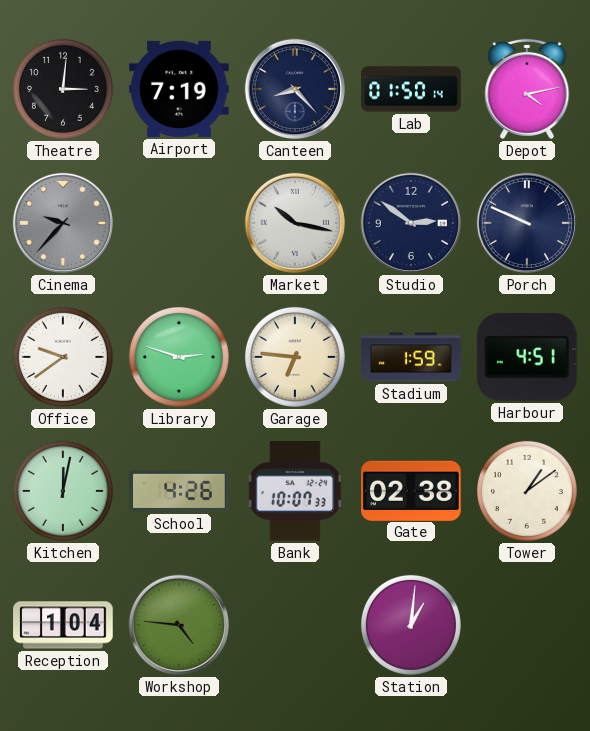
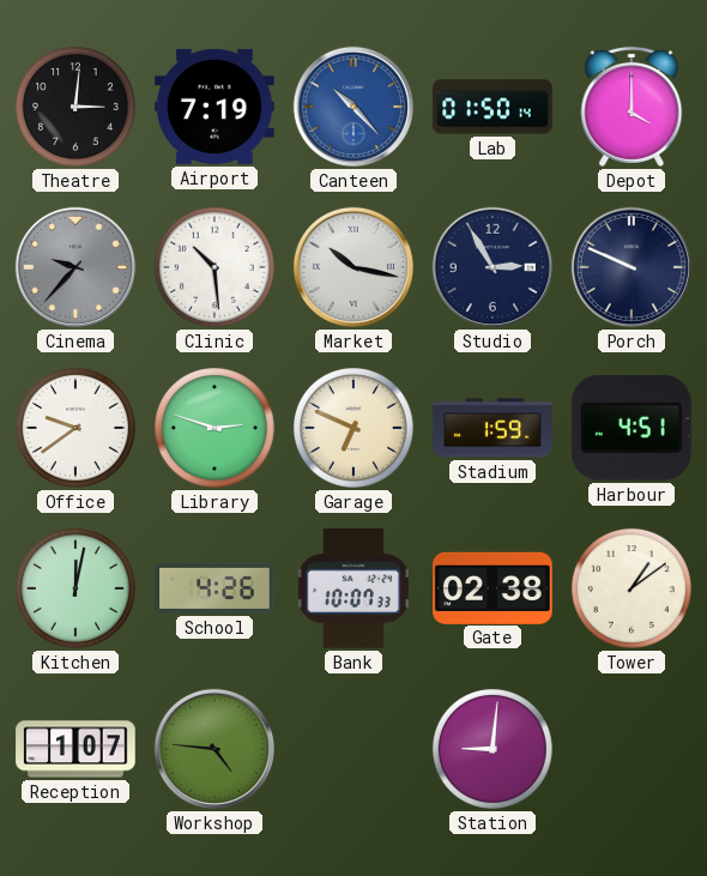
Canteen: 8:23 -> 10:23
Canteen dial: navy -> blue
Depot: 4:13 -> 4:00
Clinic: none -> 10:29
Studio: 2:51 -> 2:55
Garage: 6:46 -> 6:49
Reception: 1:04 -> 1:07
Station: 1:01 -> 9:01
